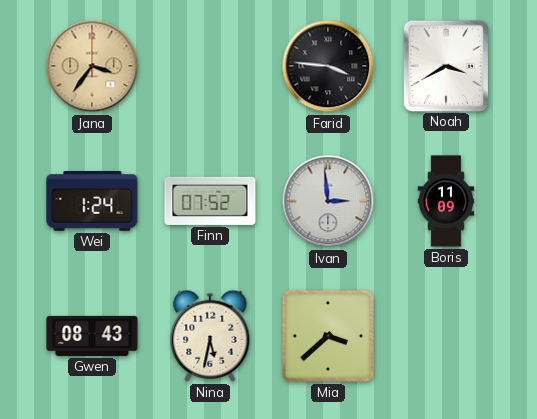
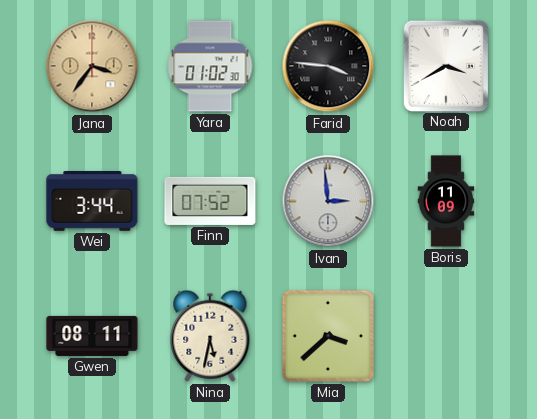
Yara: none -> 01:02
Wei: 1:24 -> 3:44
Gwen: 08:43 -> 08:11
